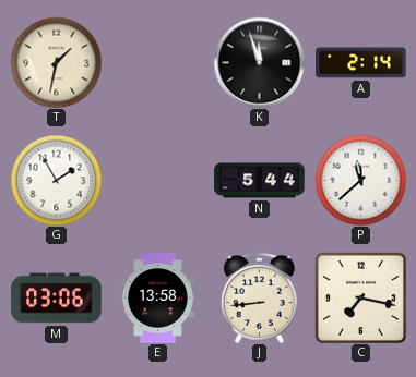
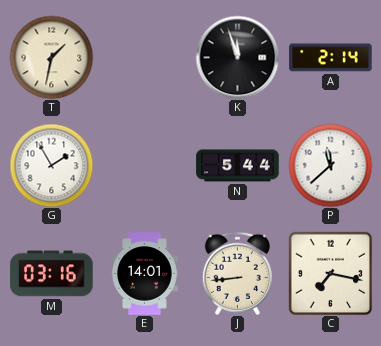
M: 03:06 -> 03:16
E: 13:58 -> 14:01
